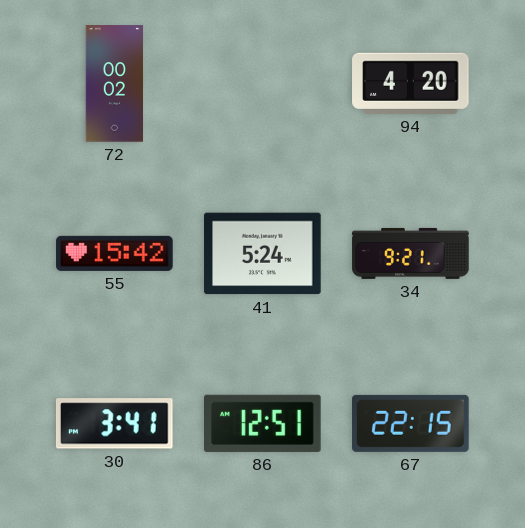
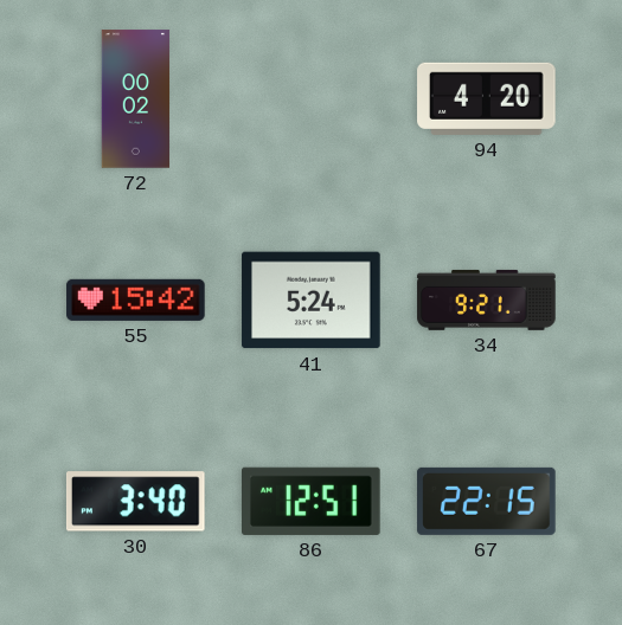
30: 3:41 -> 3:40
